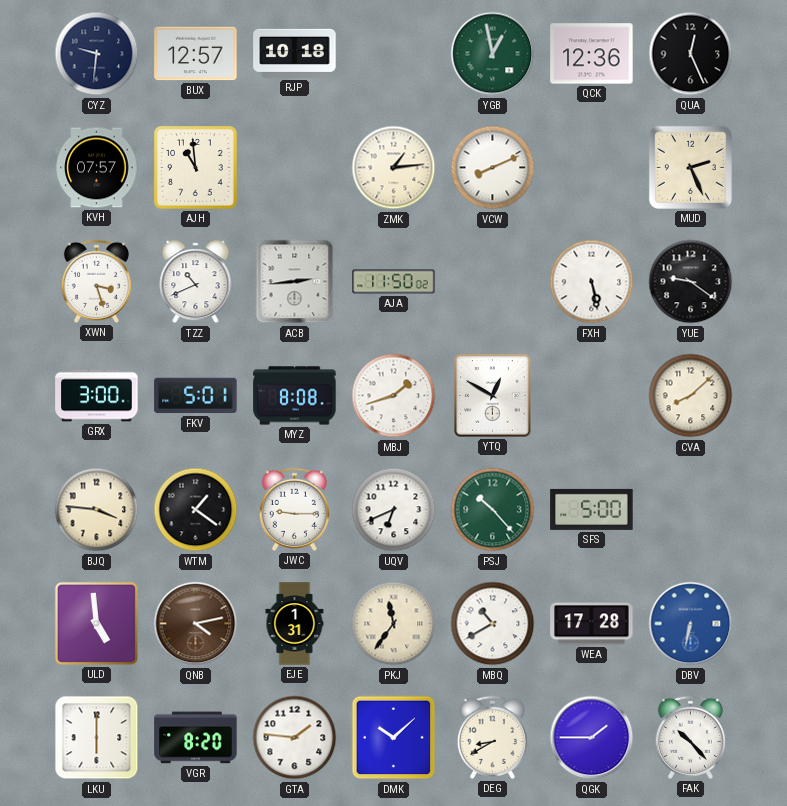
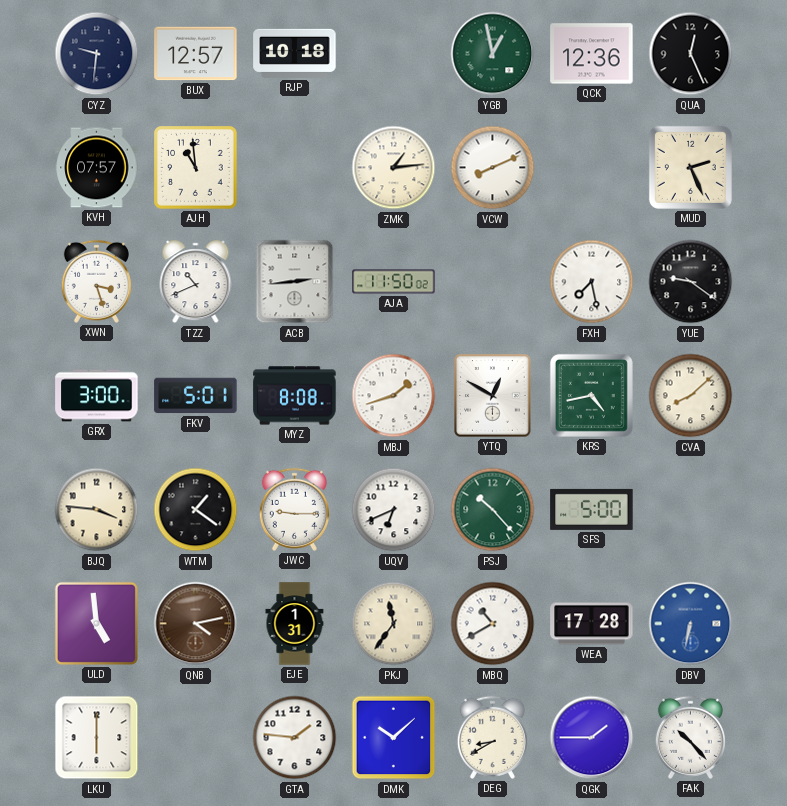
FXH: 5:28 -> 7:28
KRS: none -> 4:43
VGR: 8:20 -> none
